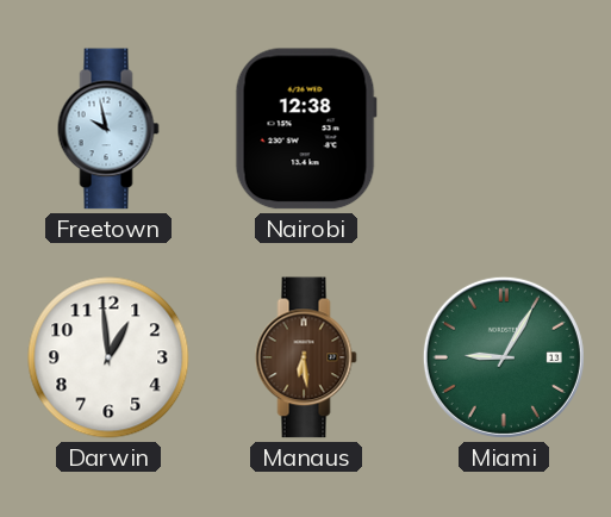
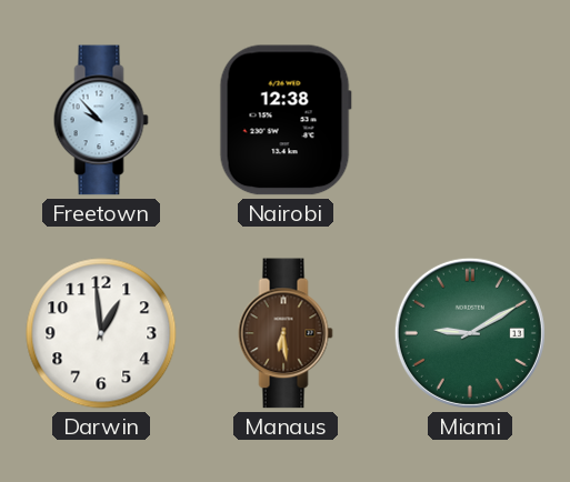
Freetown: 9:58 -> 9:53
Miami: 9:05 -> 9:10
